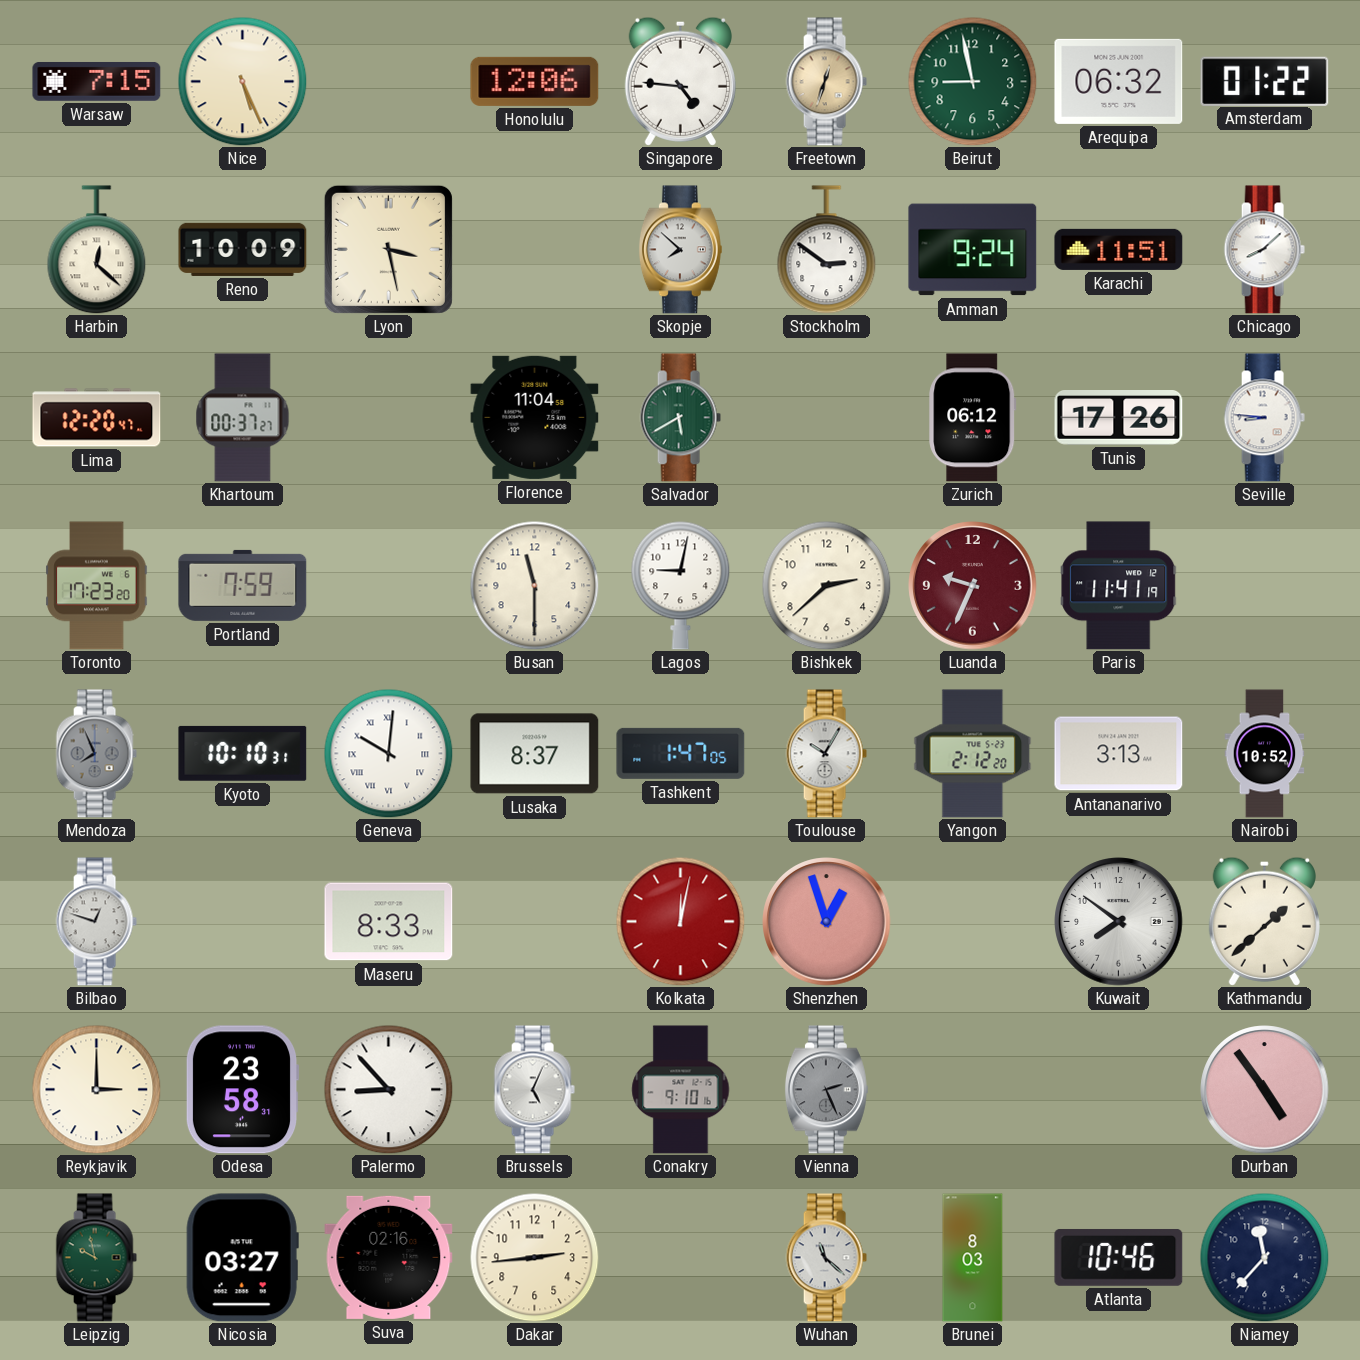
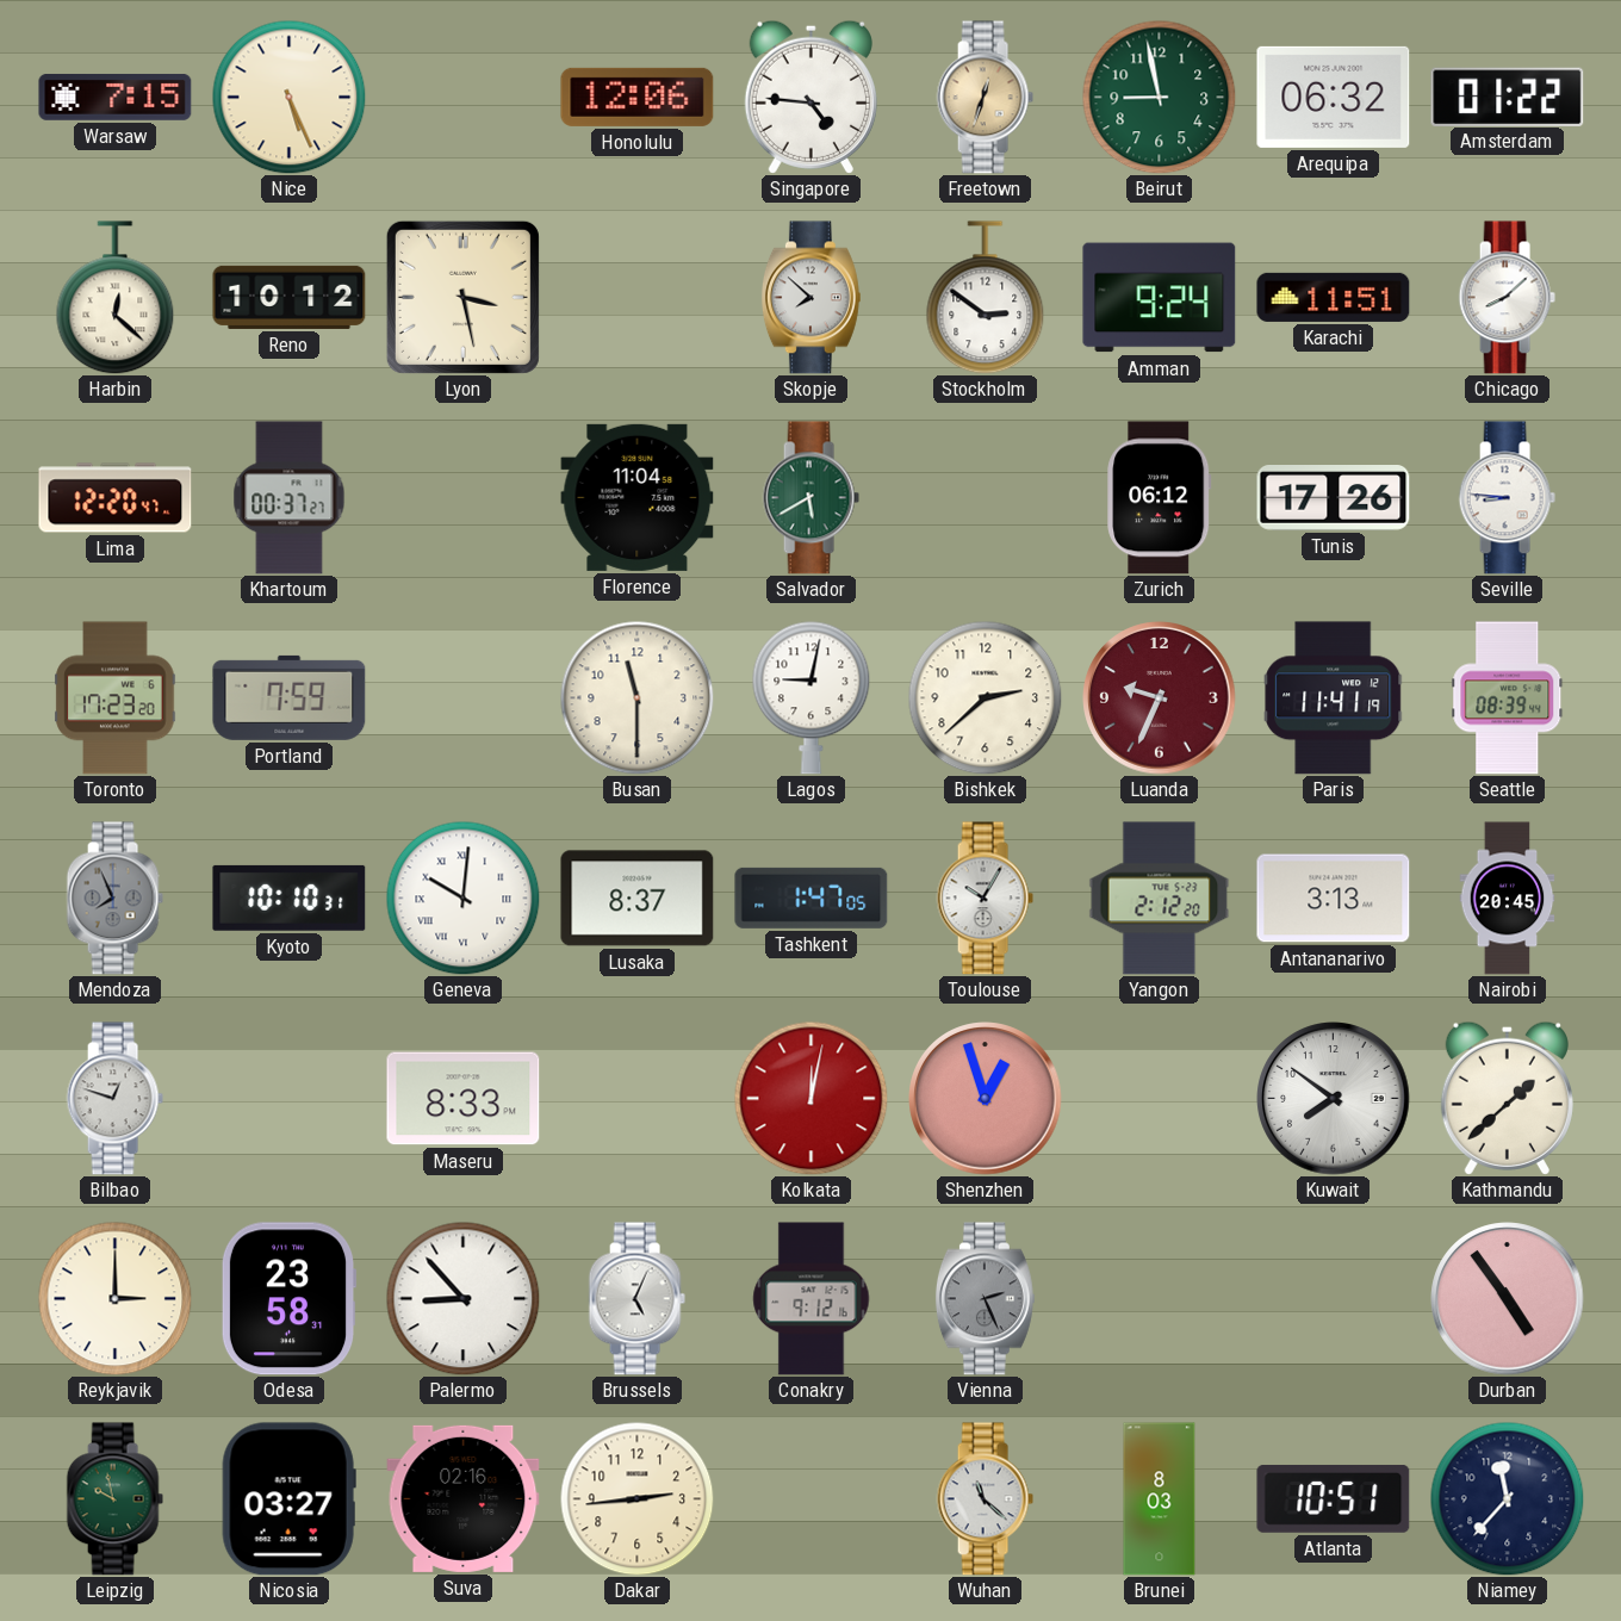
Reno: 10:09 -> 10:12
Seattle: none -> 08:39
Nairobi: 10:52 -> 20:45
Conakry: 9:10 -> 9:12
Atlanta: 10:46 -> 10:51
